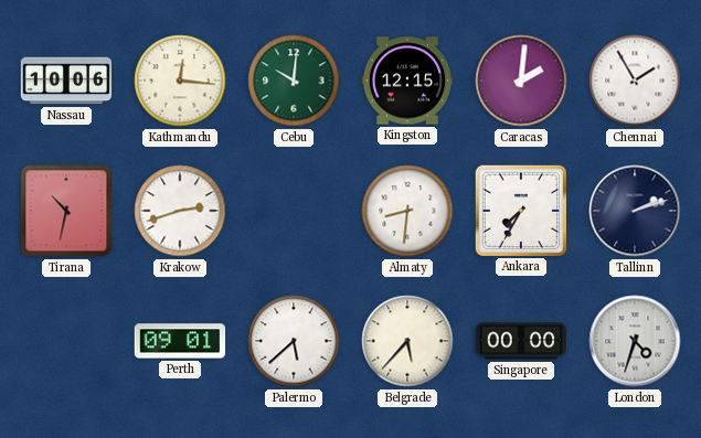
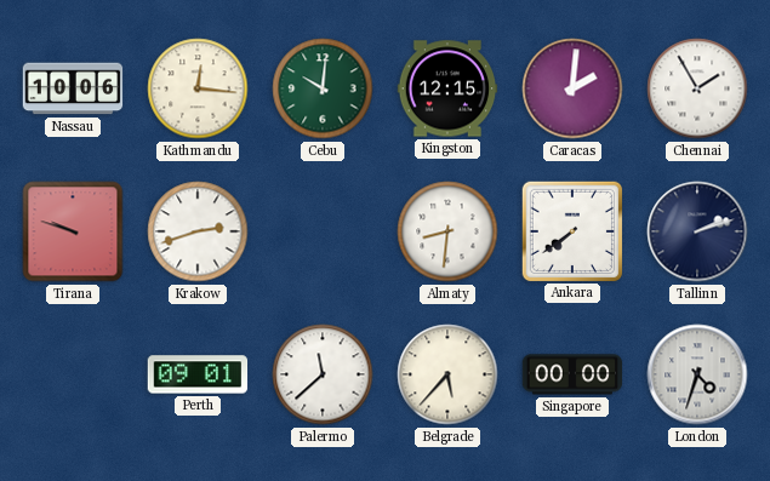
Tirana: 10:32 -> 9:48
Ankara: 7:35 -> 7:39
Palermo: 5:38 -> 11:38
